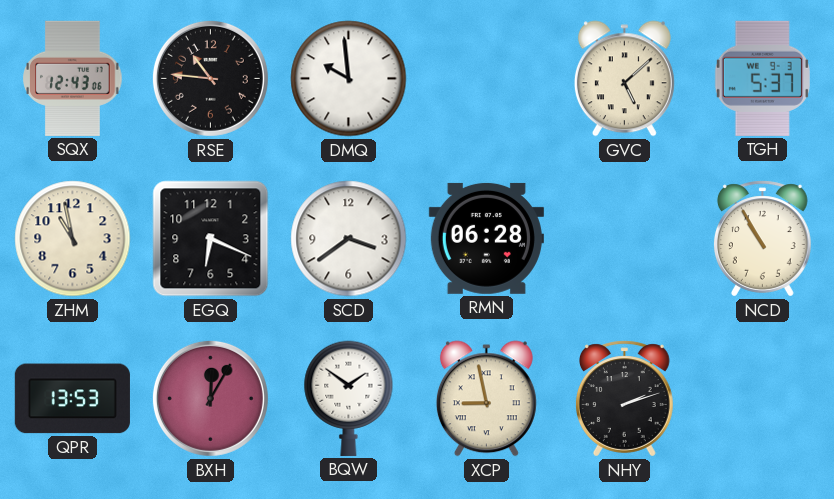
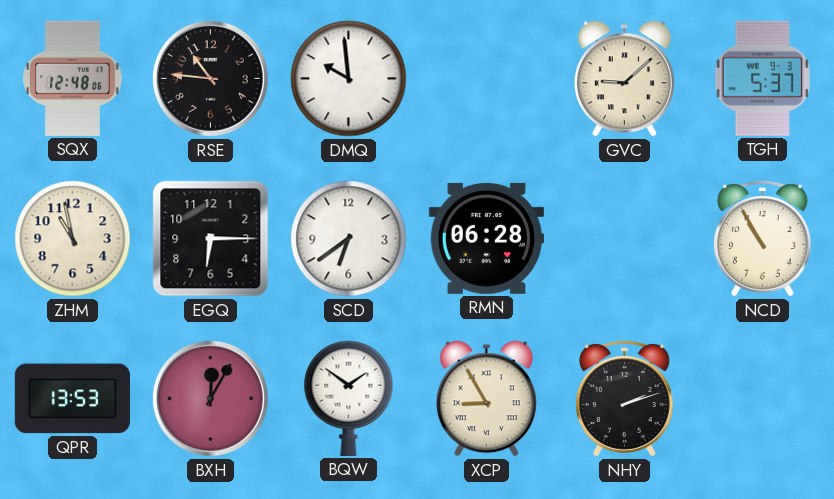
SQX: 12:43 -> 12:48
GVC: 5:08 -> 9:08
EGQ: 6:19 -> 6:15
SCD: 3:39 -> 6:39
XCP: 8:58 -> 8:55
